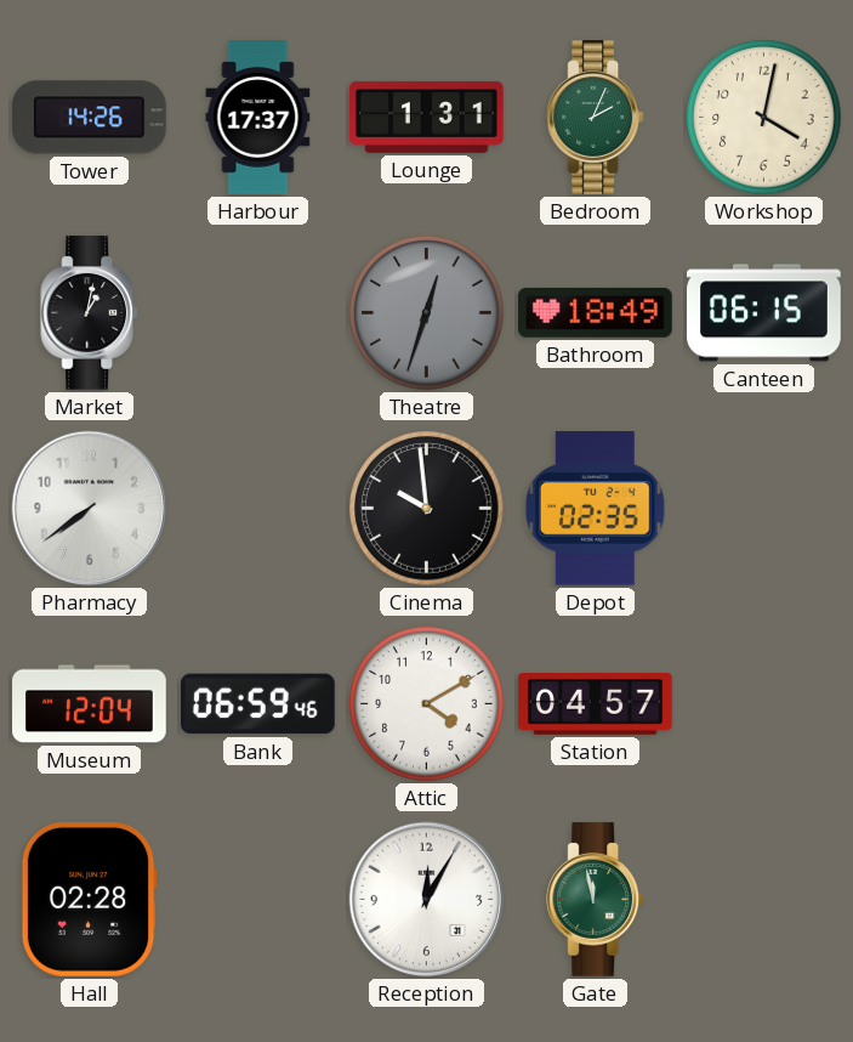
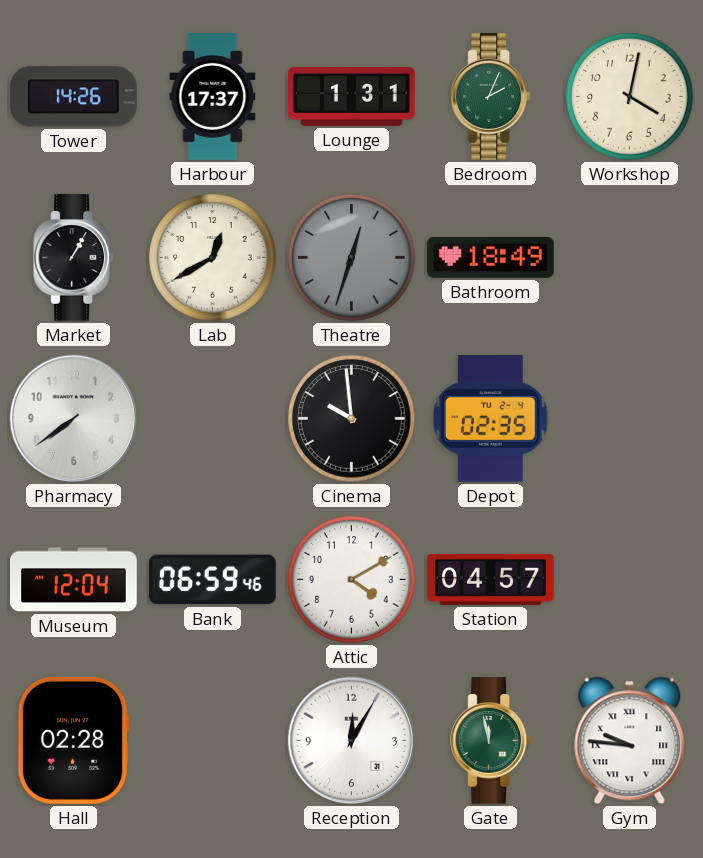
Market: 1:02 -> 1:05
Lab: none -> 12:40
Canteen: 06:15 -> none
Gym: none -> 9:46
